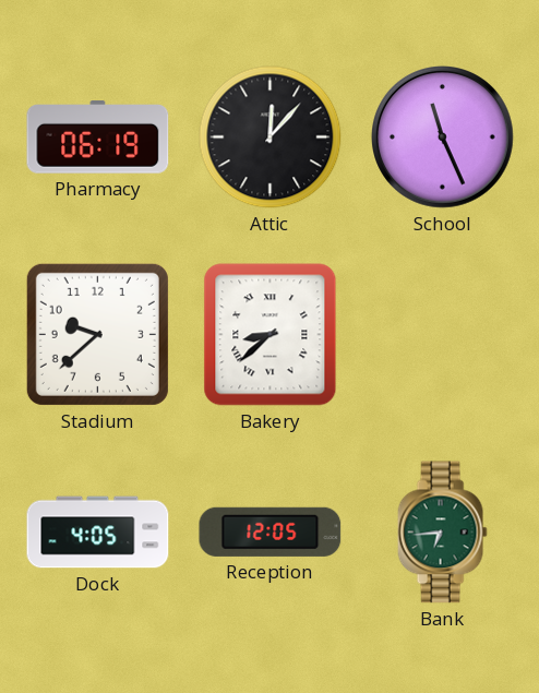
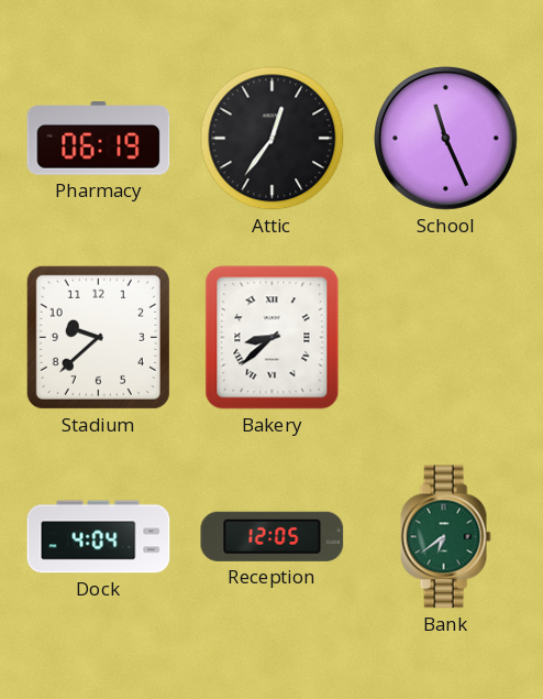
Attic: 12:07 -> 12:36
Dock: 4:05 -> 4:04
Bank: 6:44 -> 6:39
